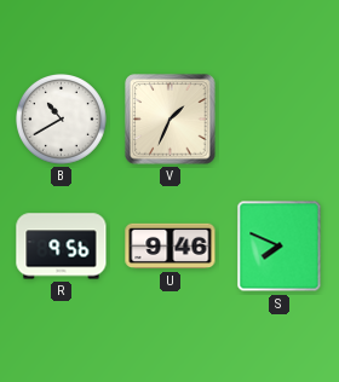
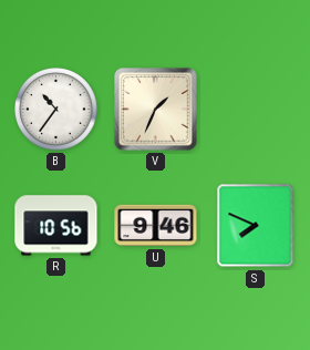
B: 10:40 -> 10:36
R: 9:56 -> 10:56
